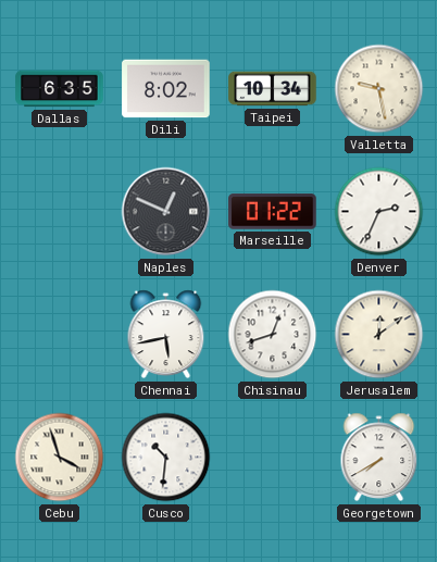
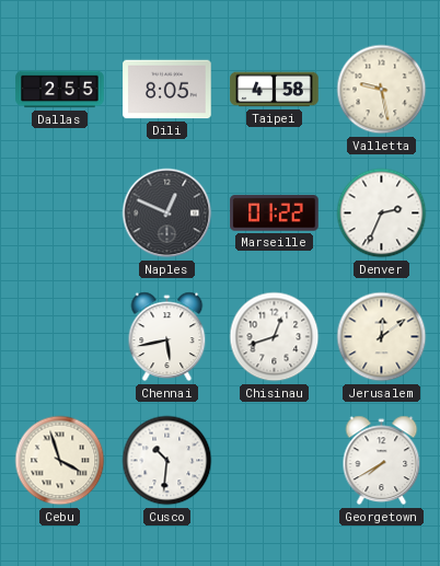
Dallas: 6:35 -> 2:55
Dili: 8:02 -> 8:05
Taipei: 10:34 -> 4:58
